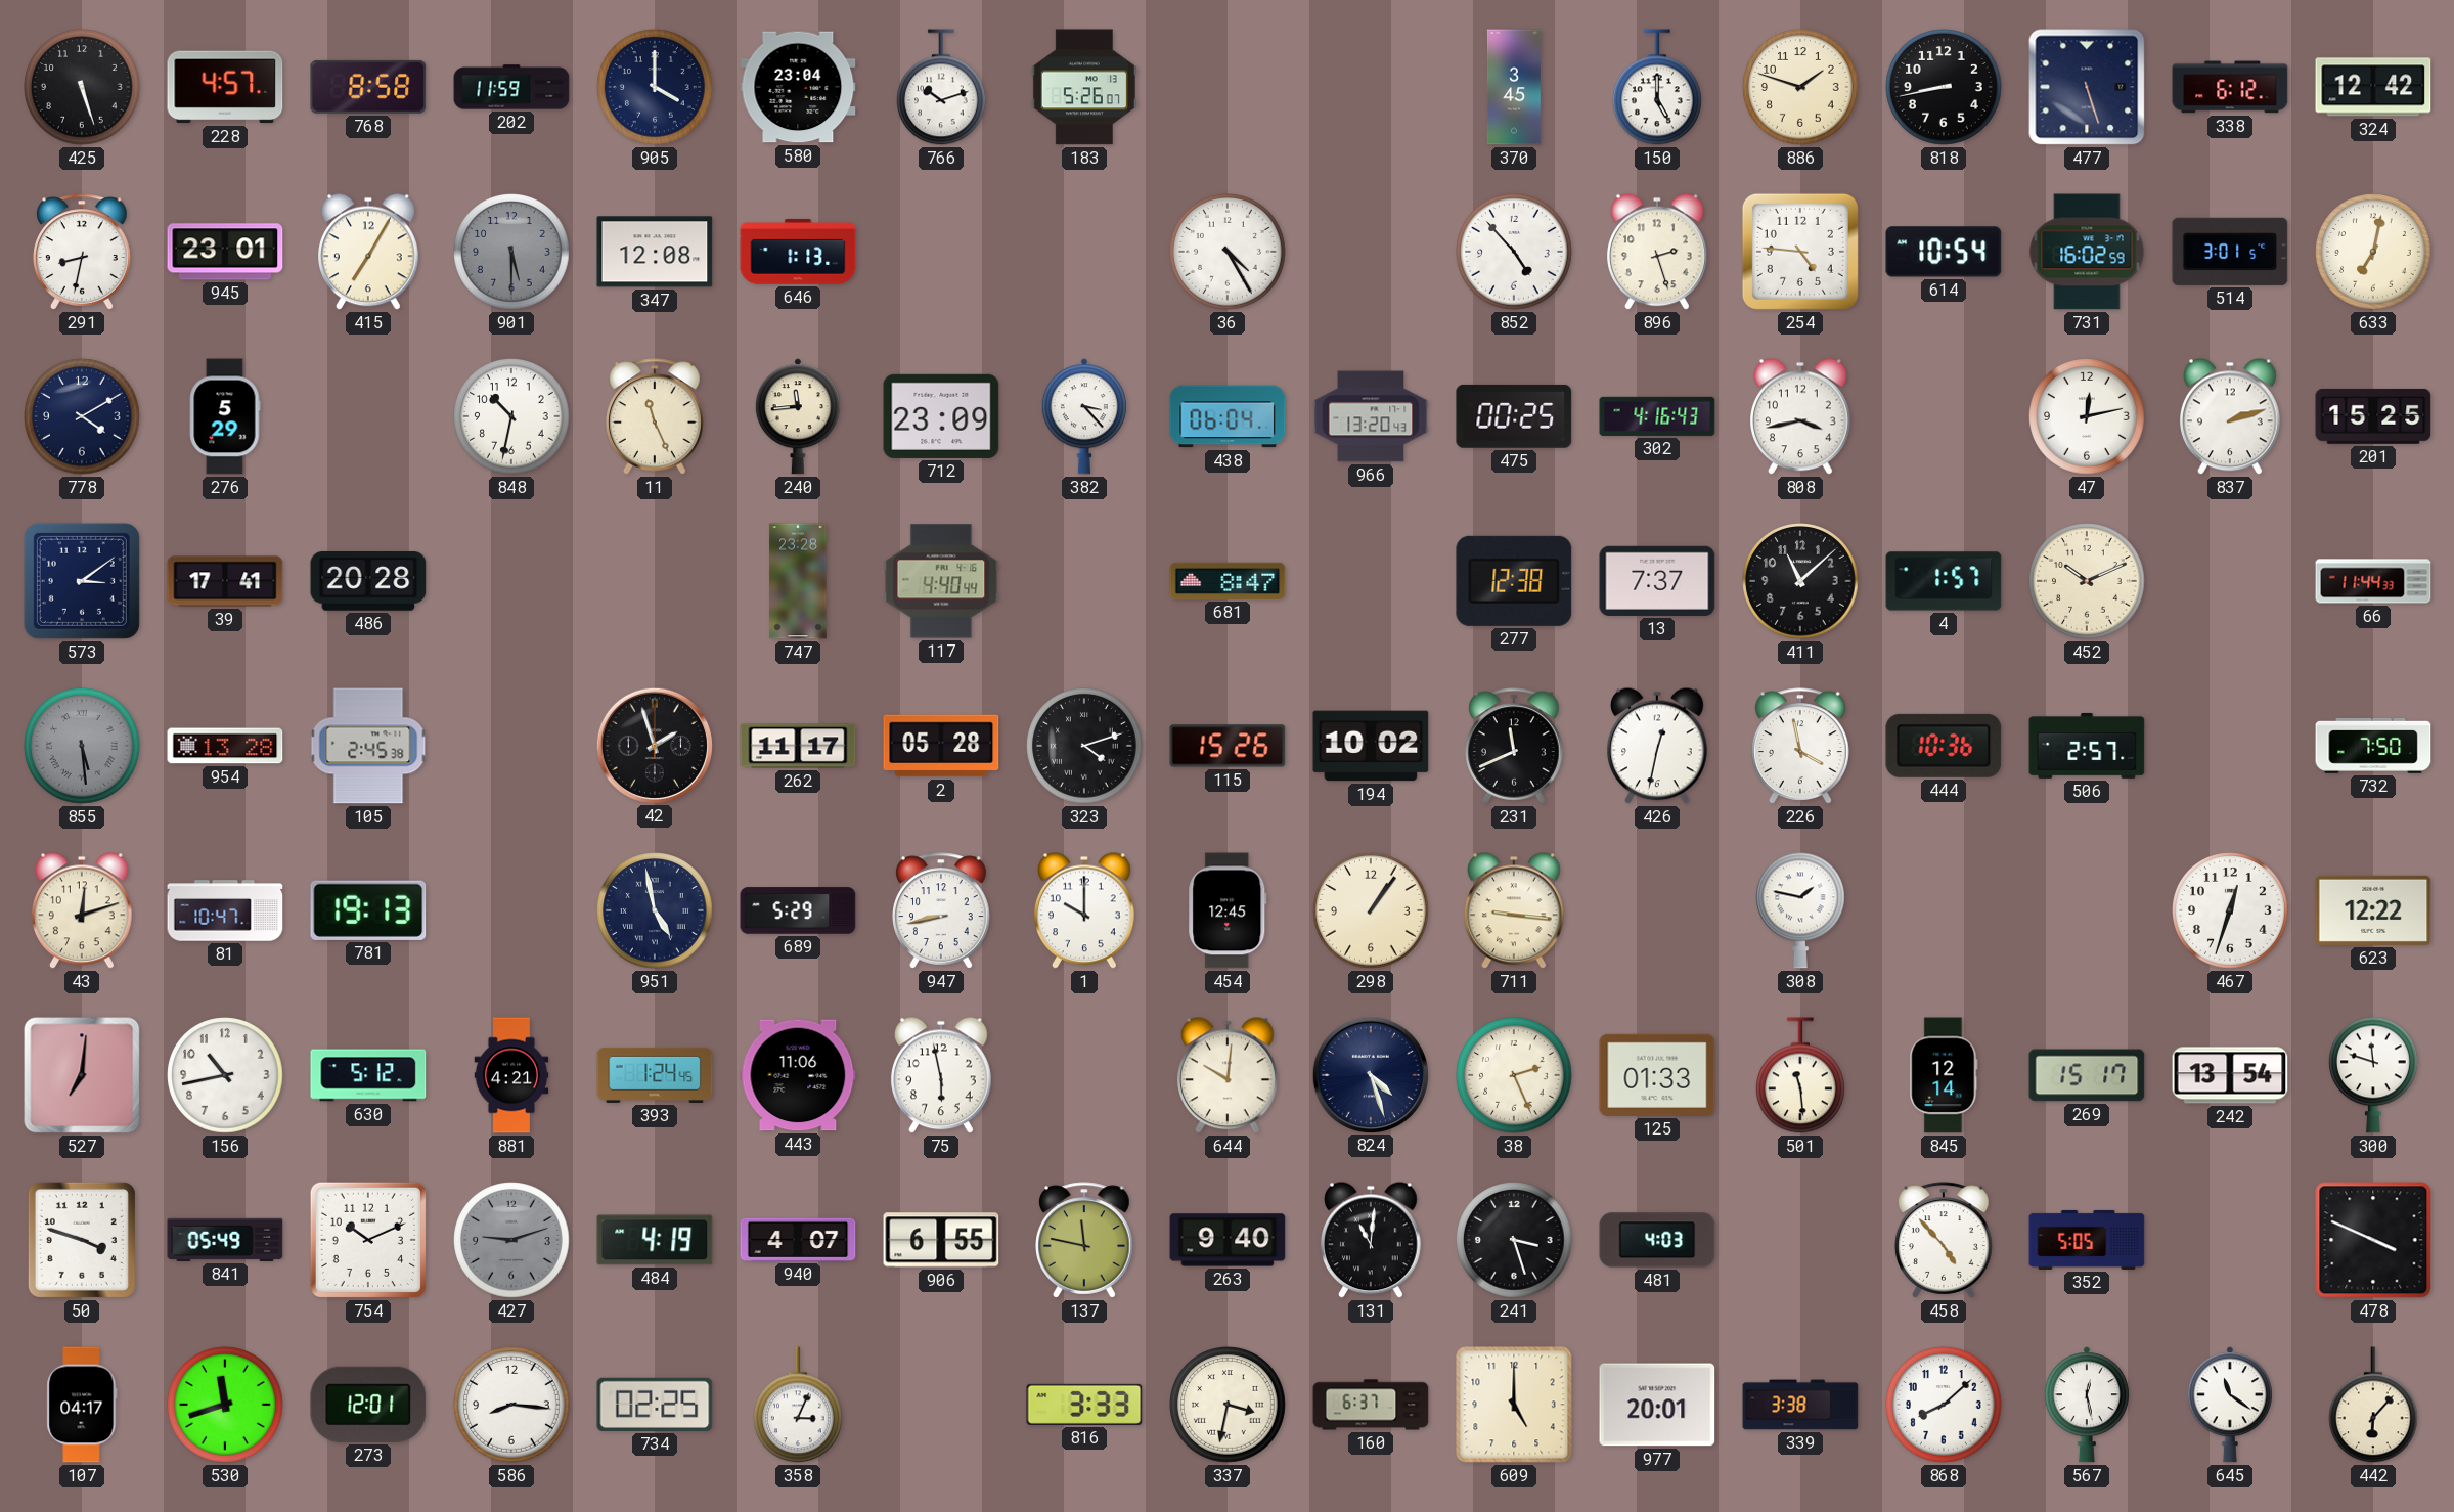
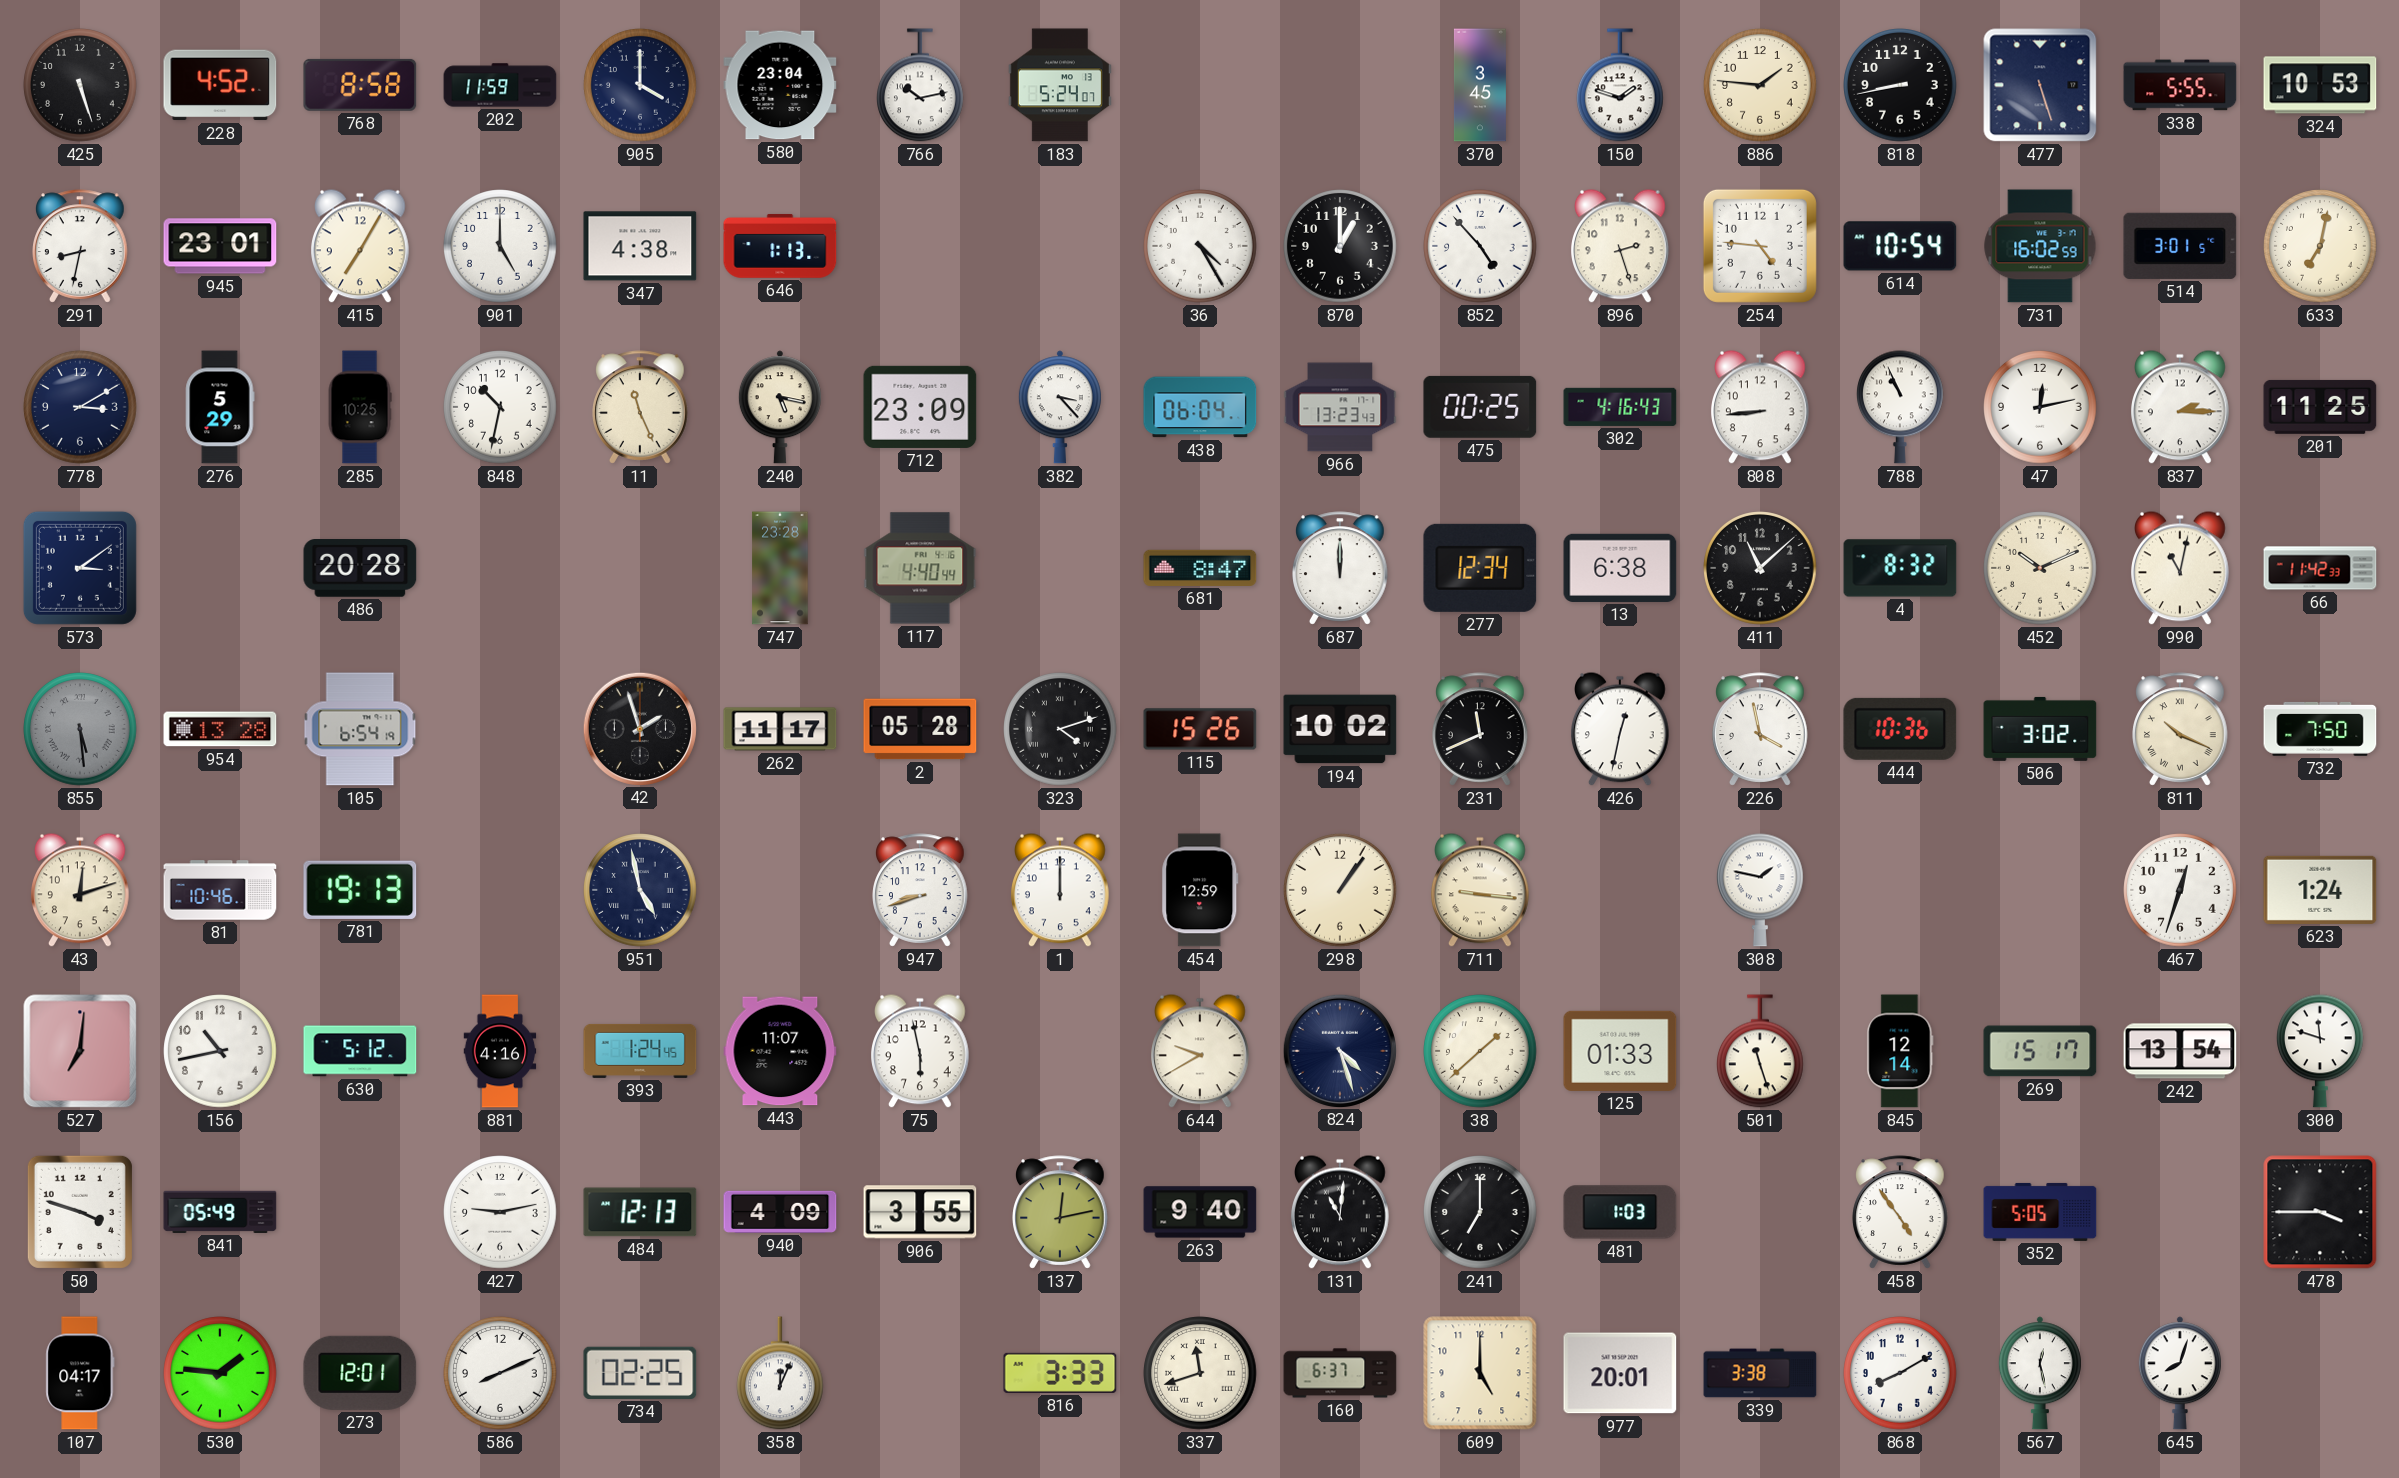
228: 4:57 -> 4:52
766: 10:12 -> 10:13
183: 5:26 -> 5:24
150: 5:00 -> 1:48
886: 1:48 -> 1:46
338: 6:12 -> 5:55
324: 12:42 -> 10:53
901: 5:30 -> 5:00
901 dial: grey -> white
347: 12:08 -> 4:38
870: none -> 1:00
778: 4:10 -> 3:10
285: none -> 10:25
240: 11:44 -> 5:17
966: 13:20 -> 13:23
808: 3:43 -> 8:44
788: none -> 10:56
837: 2:12 -> 2:15
201: 15:25 -> 11:25
39: 17:41 -> none
687: none -> 12:00
277: 12:38 -> 12:34
13: 7:37 -> 6:38
4: 1:57 -> 8:32
990: none -> 11:02
66: 11:44 -> 11:42
105: 2:45 -> 6:54
506: 2:57 -> 3:02
811: none -> 10:19
81: 10:47 -> 10:46
689: 5:29 -> none
947: 8:43 -> 8:42
1: 10:00 -> 12:00
454: 12:45 -> 12:59
623: 12:22 -> 1:24
881: 4:21 -> 4:16
443: 11:06 -> 11:07
644: 10:01 -> 9:40
38: 2:26 -> 1:38
501: 11:29 -> 11:27
754: 10:11 -> none
427: 9:12 -> 9:13
427 dial: grey -> white
484: 4:19 -> 12:13
940: 4:07 -> 4:09
906: 6:55 -> 3:55
137: 11:47 -> 12:13
241: 3:27 -> 7:00
481: 4:03 -> 1:03
458: 4:53 -> 4:54
478: 3:49 -> 3:45
530: 11:42 -> 1:46
586: 8:16 -> 8:11
358: 3:04 -> 12:04
337: 3:32 -> 11:42
868: 8:08 -> 8:10
645: 11:21 -> 8:03
442: 6:07 -> none
